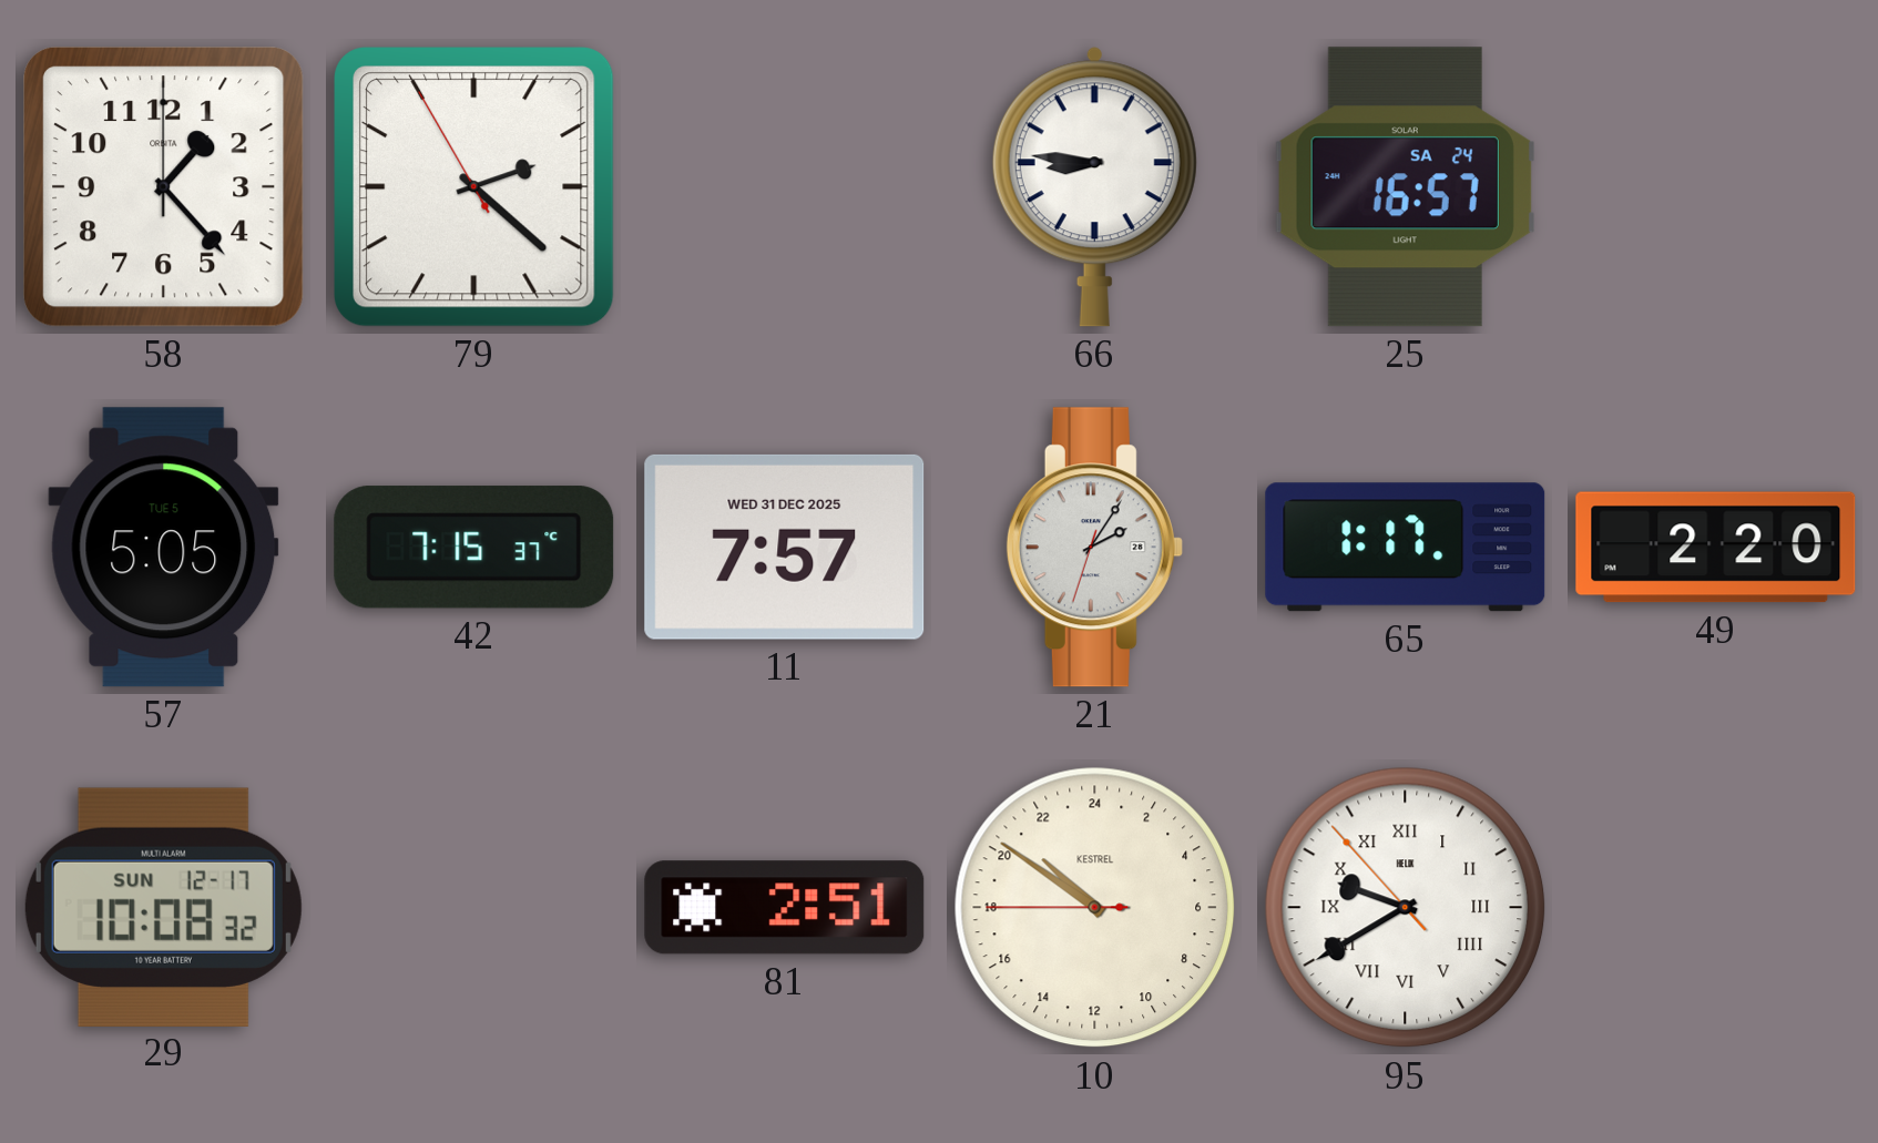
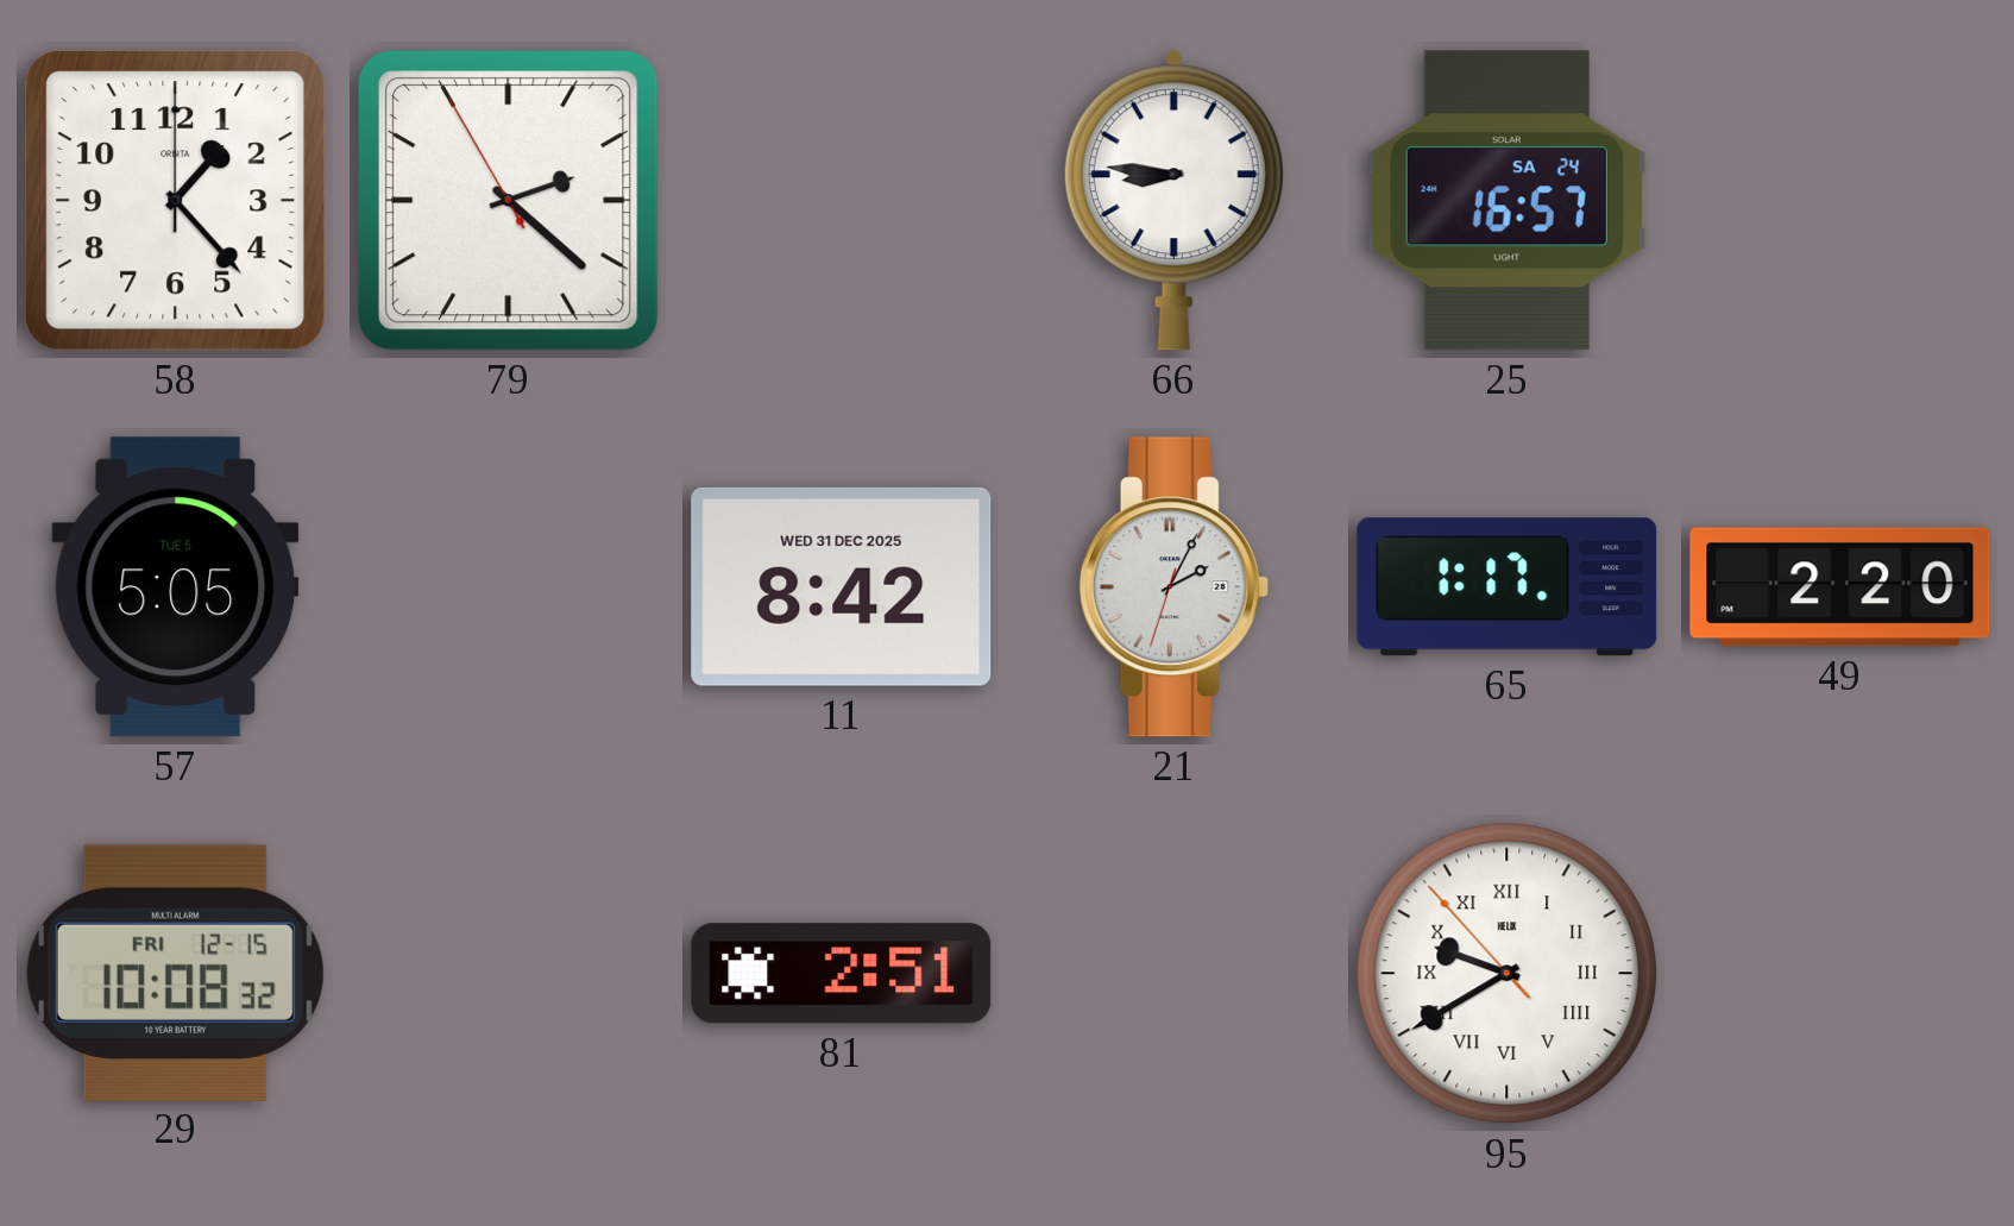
42: 7:15 -> none
11: 7:57 -> 8:42
21: 2:05 -> 2:04
29 date: SUN 12-17 -> FRI 12-15
10: 20:50 -> none
